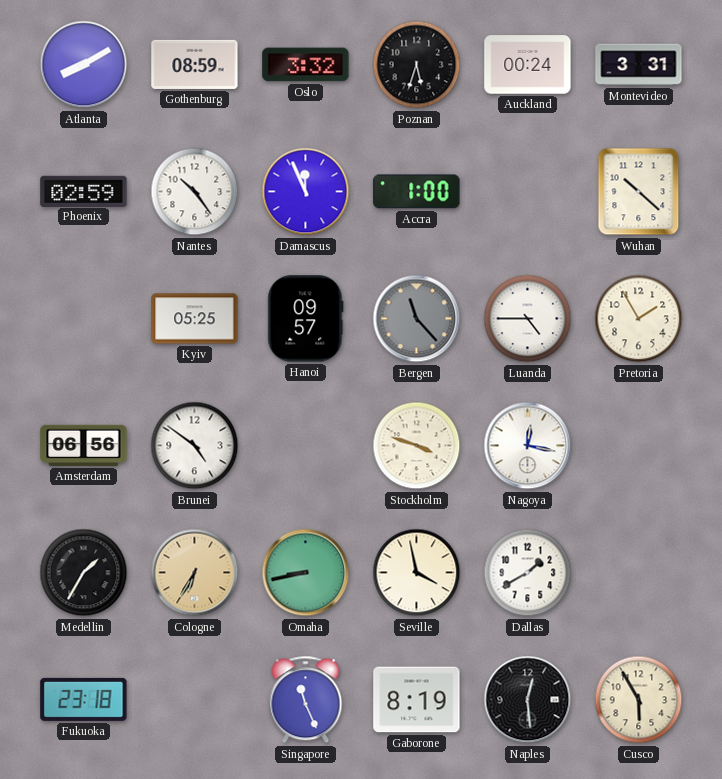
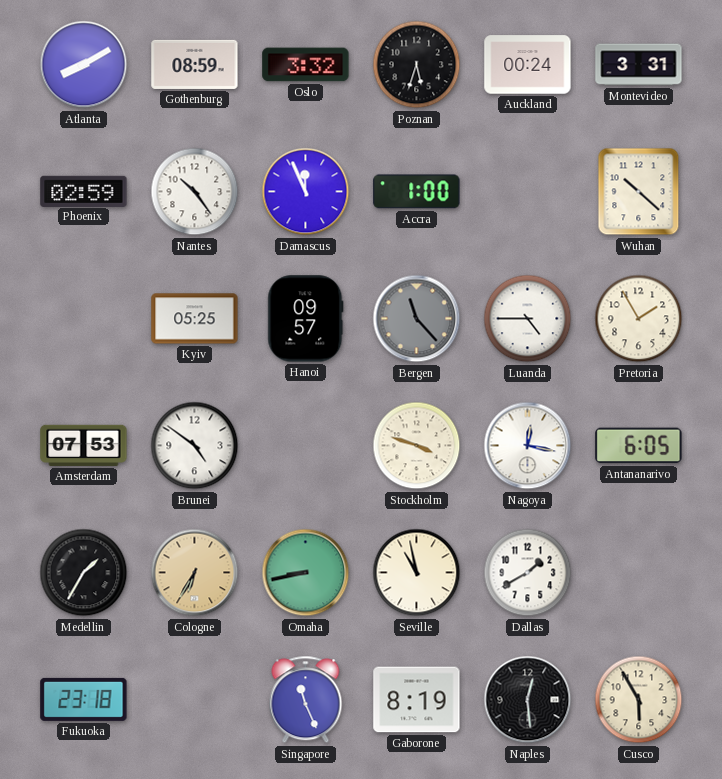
Amsterdam: 06:56 -> 07:53
Antananarivo: none -> 6:05
Seville: 3:58 -> 10:58
